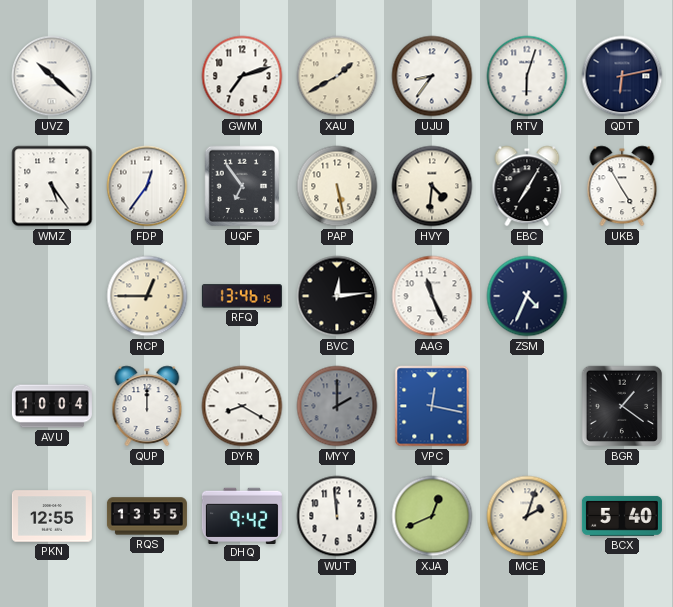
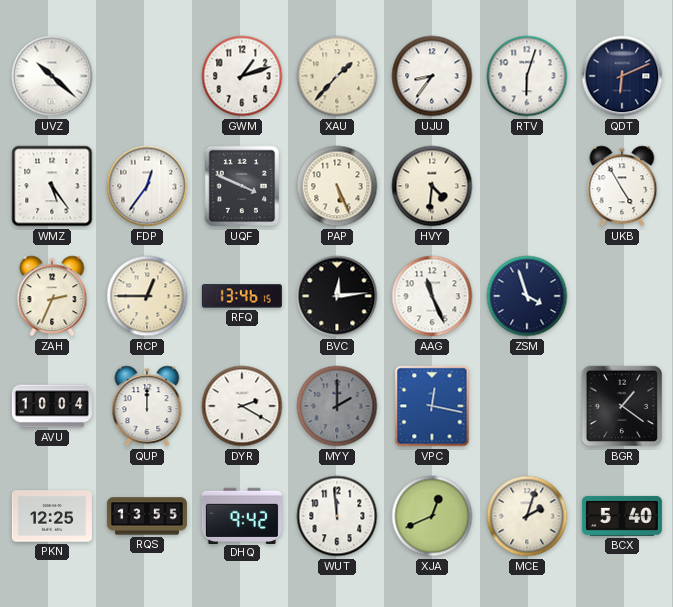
GWM: 7:12 -> 1:12
XAU: 1:40 -> 1:37
QDT: 6:13 -> 6:11
UQF: 6:54 -> 3:49
PAP: 5:28 -> 5:26
EBC: 7:05 -> none
ZAH: none -> 2:34
ZSM: 4:34 -> 3:57
DYR: 8:20 -> 2:20
PKN: 12:55 -> 12:25
